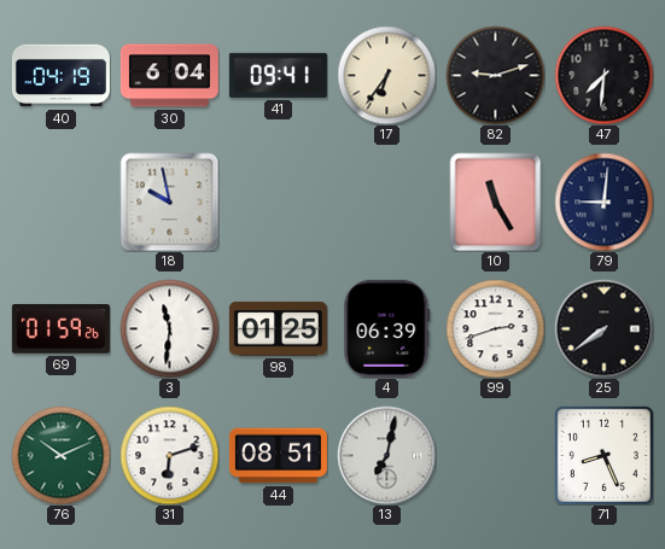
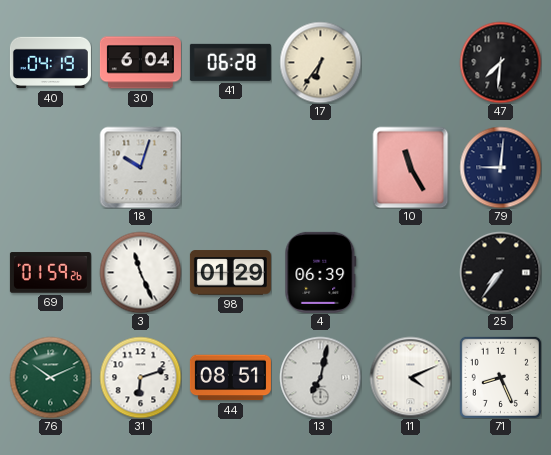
41: 09:41 -> 06:28
82: 9:12 -> none
18: 9:58 -> 10:03
3: 11:31 -> 11:26
98: 01:25 -> 01:29
99: 2:42 -> none
25: 7:39 -> 7:36
11: none -> 4:11
